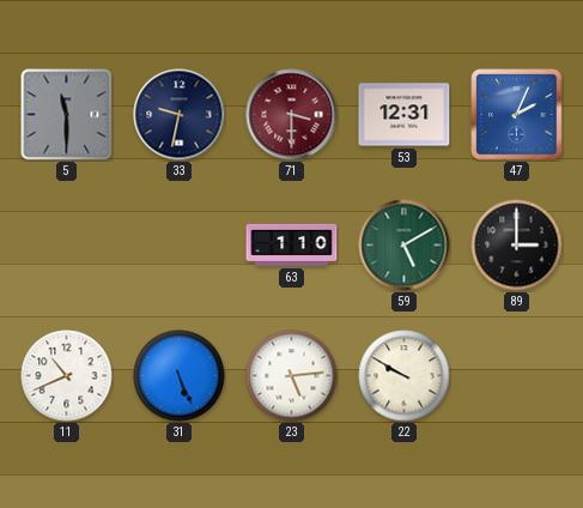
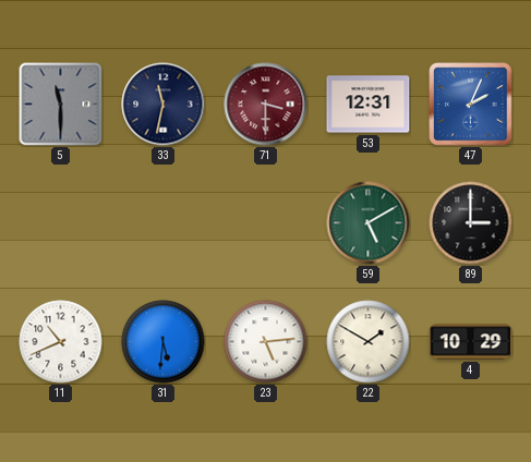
33: 9:32 -> 11:32
63: 1:10 -> none
31: 5:26 -> 5:31
22: 9:50 -> 1:50
4: none -> 10:29
